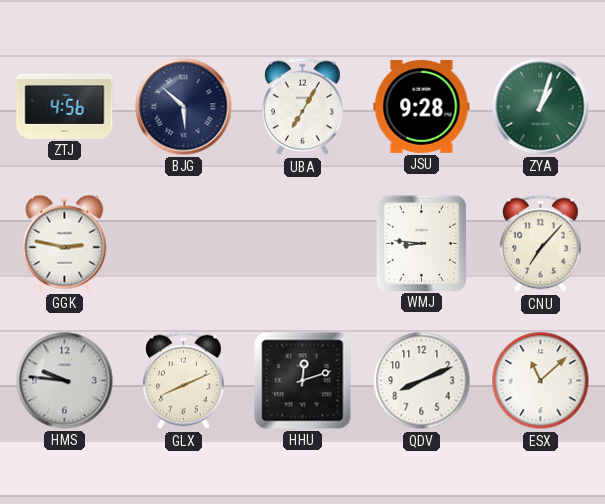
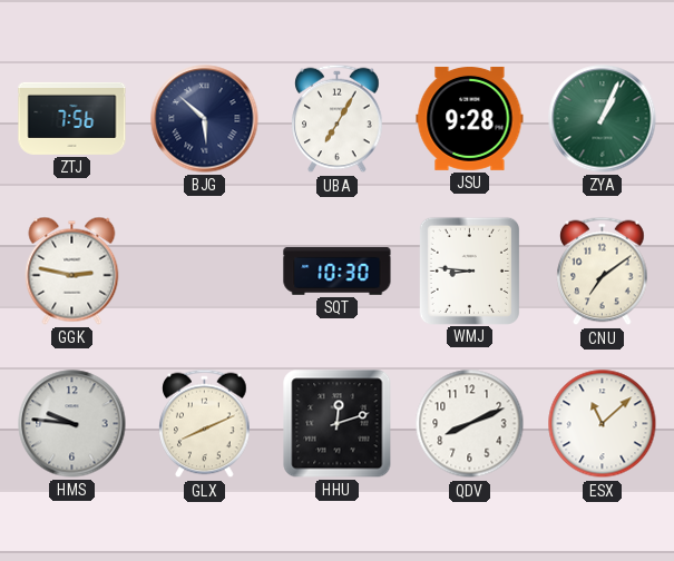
ZTJ: 4:56 -> 7:56
ZYA: 1:03 -> 1:04
SQT: none -> 10:30
CNU: 7:07 -> 7:09
